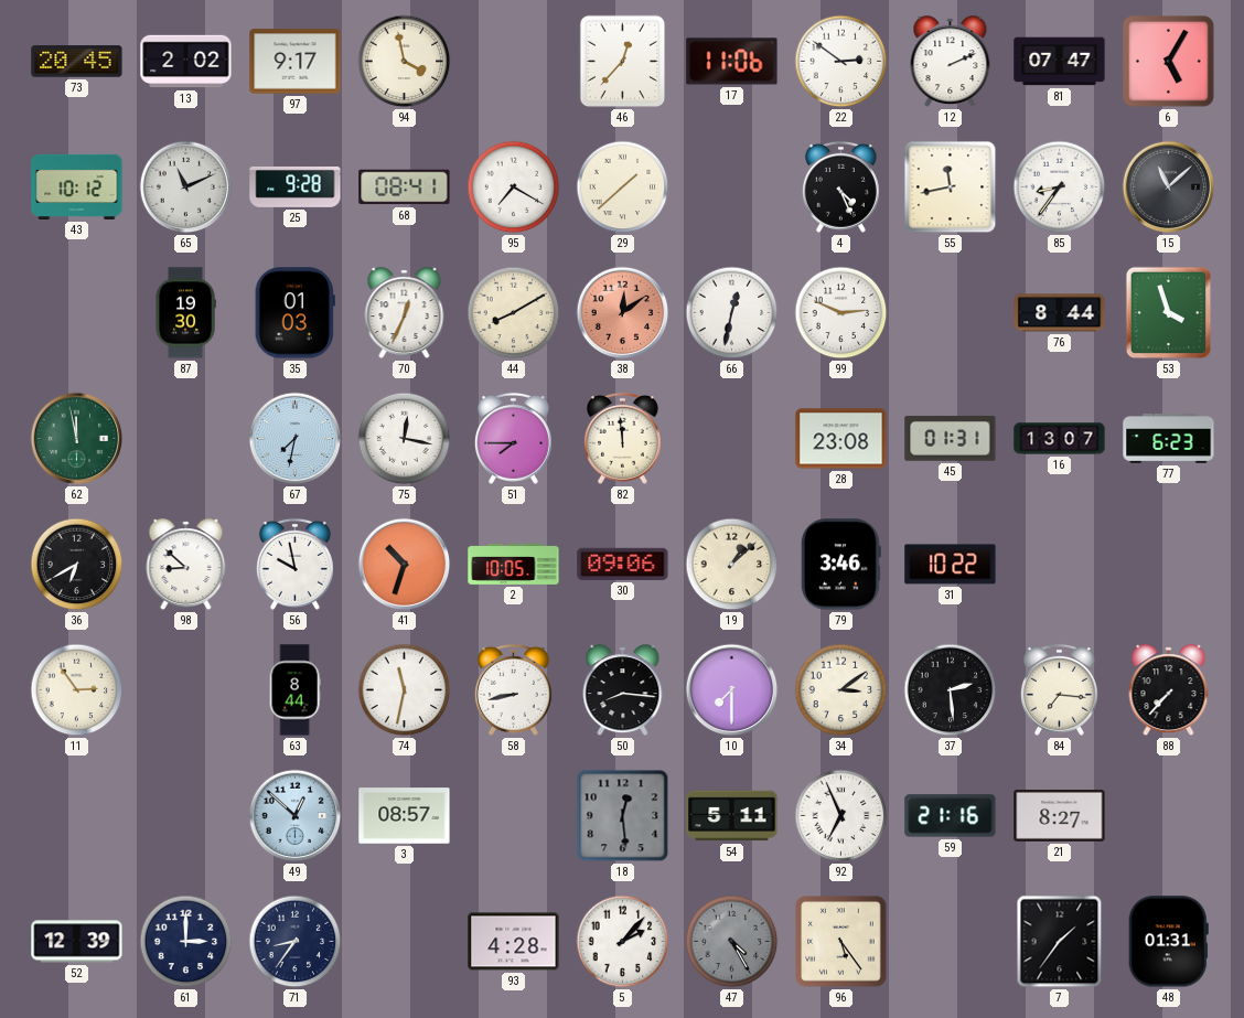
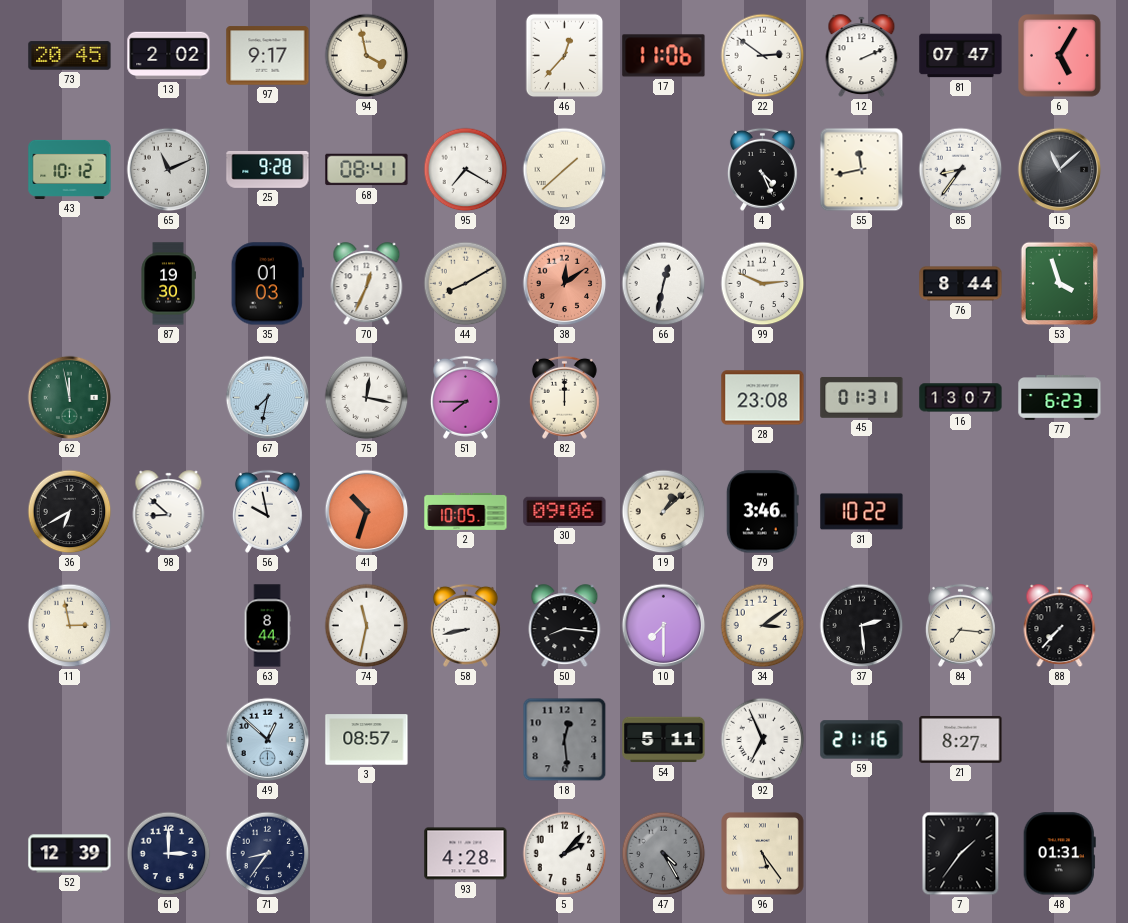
82: 11:59 -> 12:00
11: 2:54 -> 2:58
